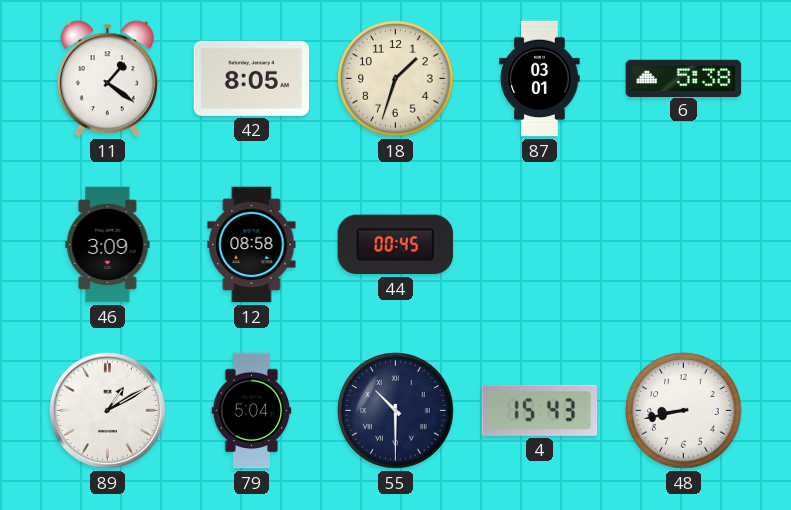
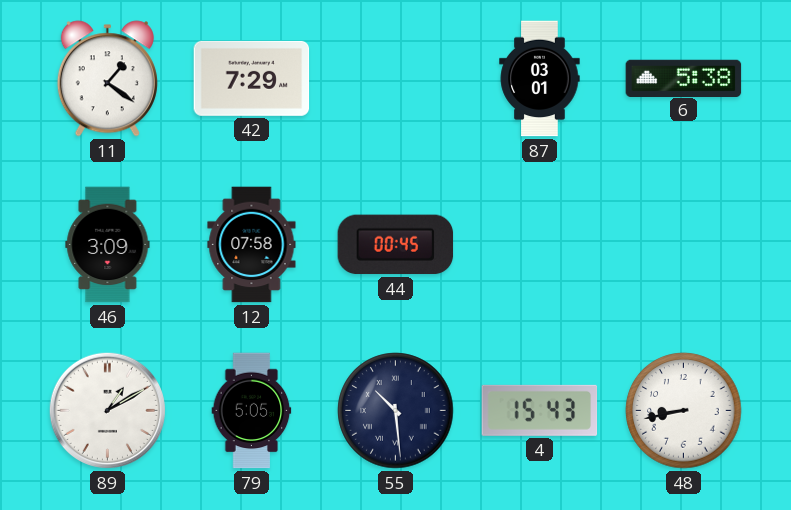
42: 8:05 -> 7:29
18: 1:33 -> none
12: 08:58 -> 07:58
79: 5:04 -> 5:05
55: 10:30 -> 10:29
